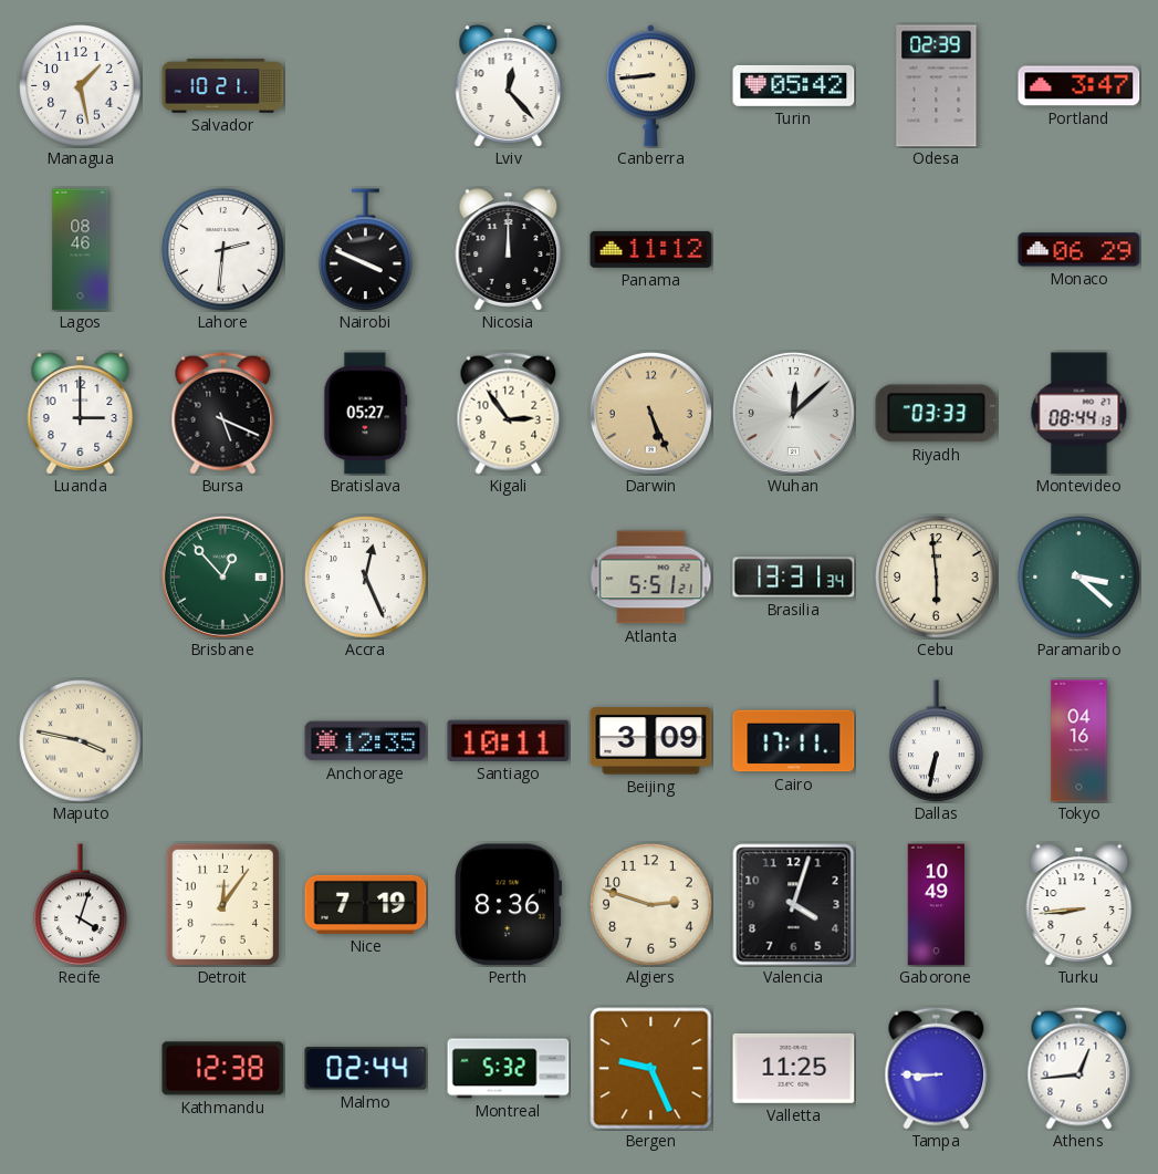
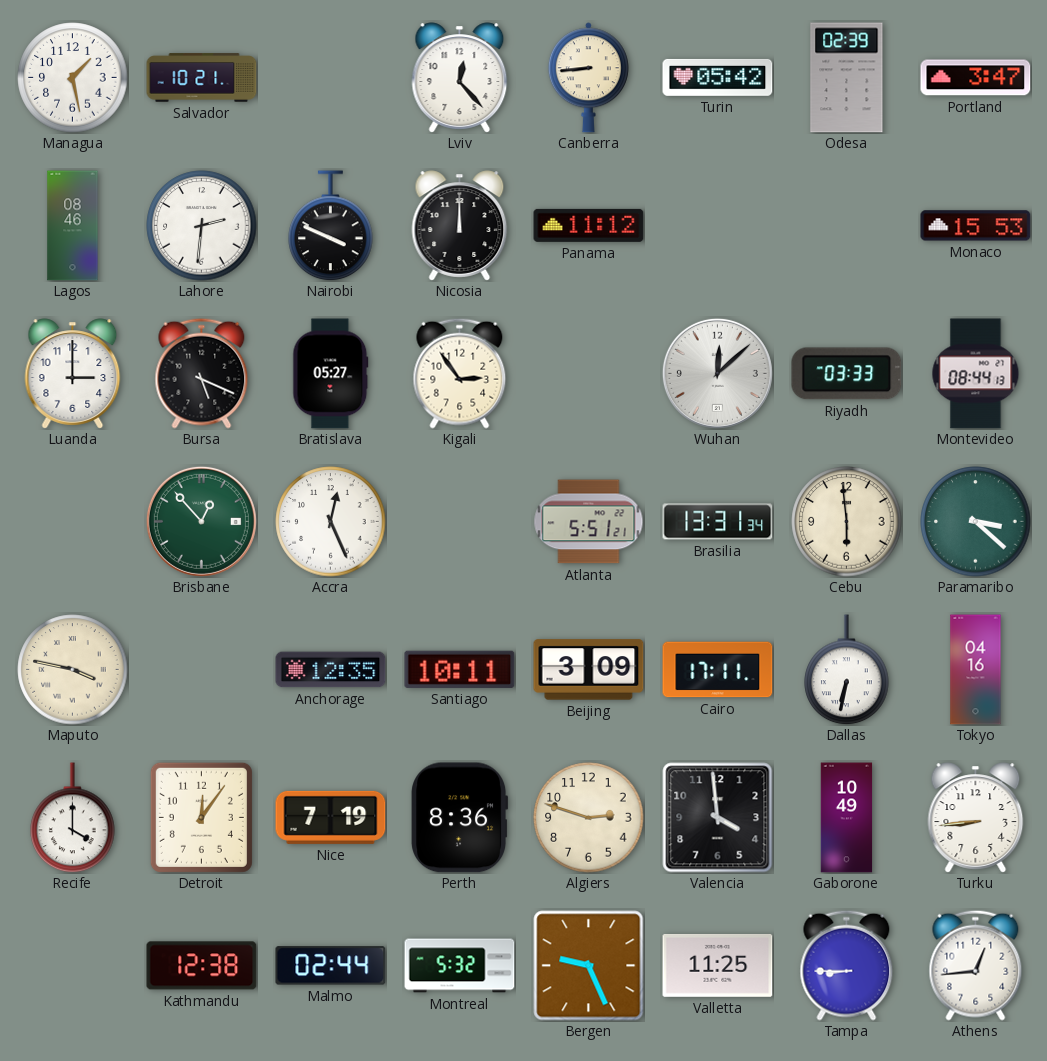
Monaco: 06:29 -> 15:53
Darwin: 5:26 -> none
Recife: 4:03 -> 4:00
Valencia: 4:03 -> 3:59
